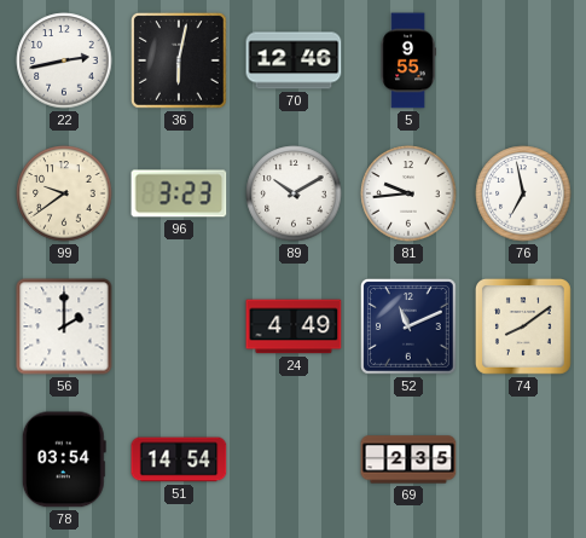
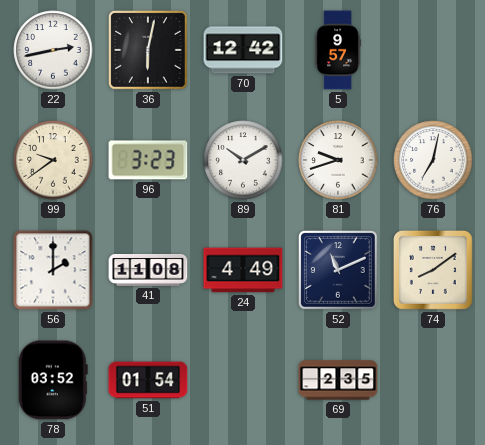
70: 12:46 -> 12:42
5: 9:55 -> 9:57
81: 9:44 -> 9:42
76: 6:58 -> 7:02
41: none -> 11:08
78: 03:54 -> 03:52
51: 14:54 -> 01:54
